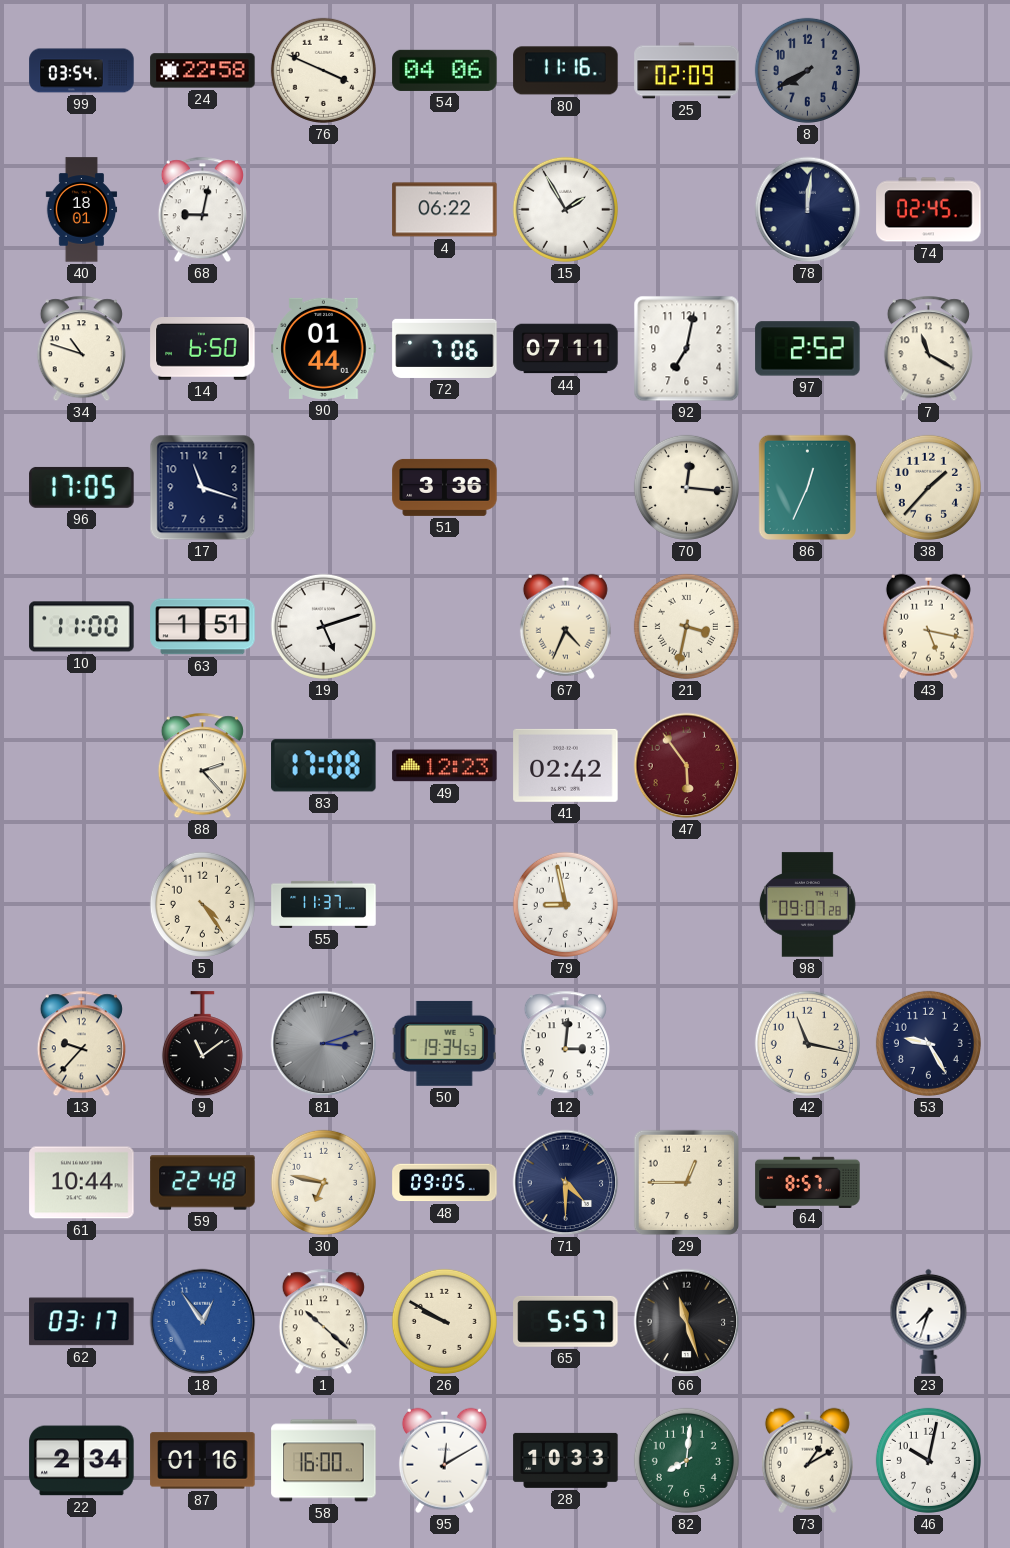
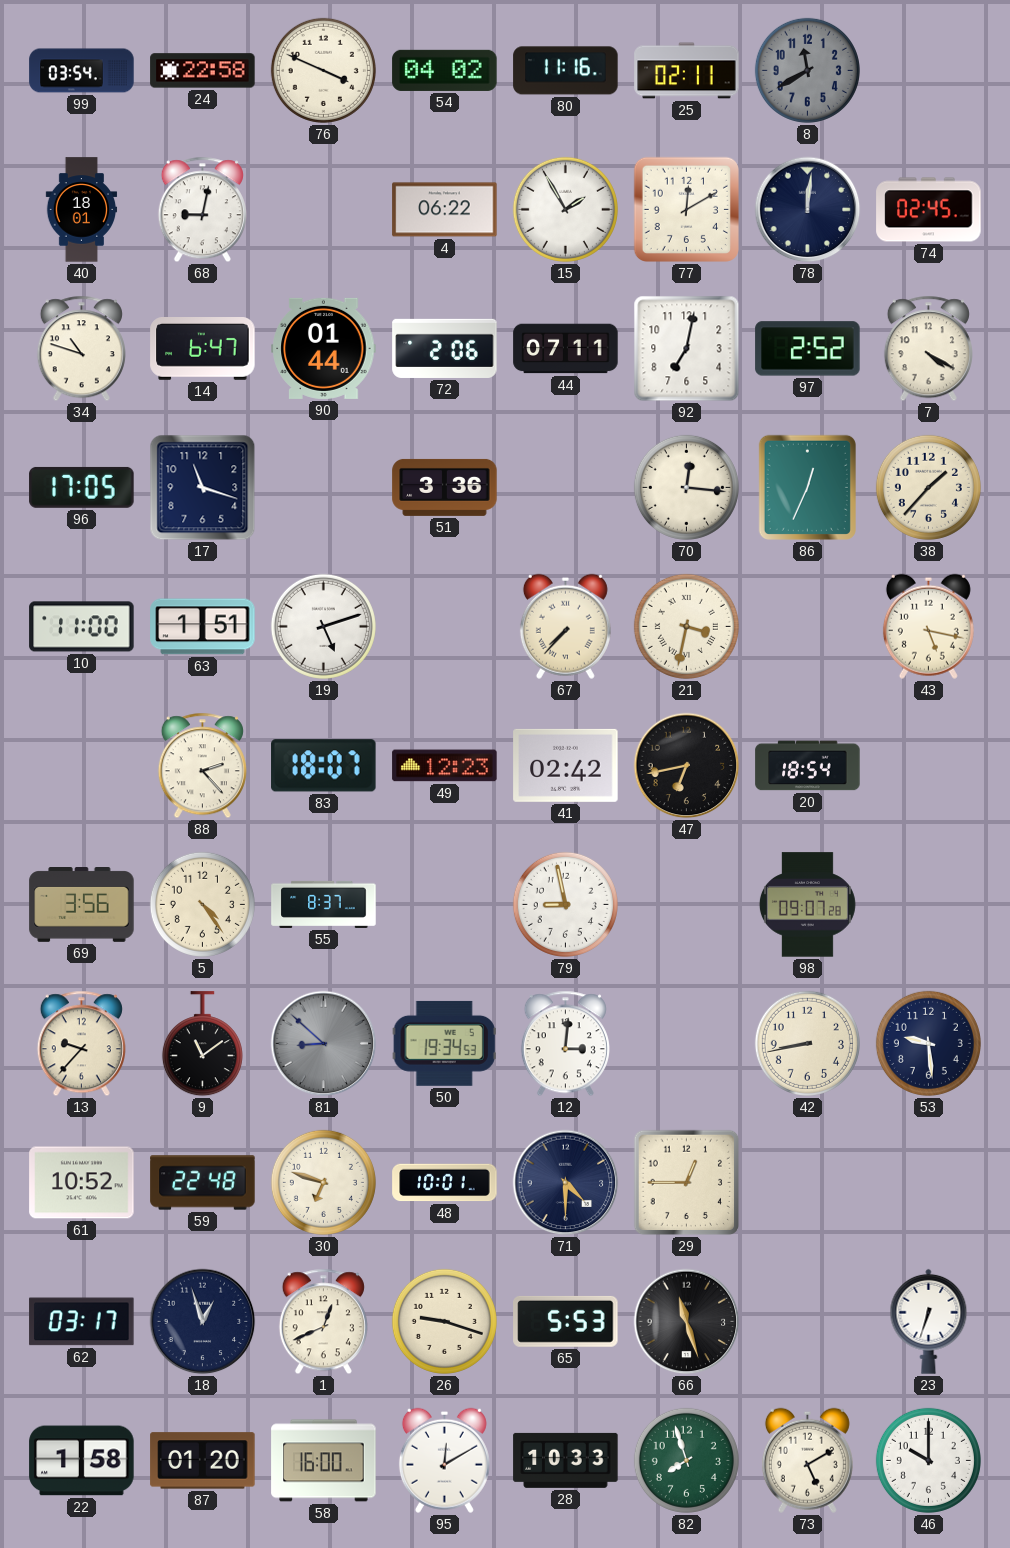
54: 04:06 -> 04:02
25: 02:09 -> 02:11
8: 7:40 -> 11:40
77: none -> 12:10
14: 6:50 -> 6:47
72: 7:06 -> 2:06
7: 11:20 -> 4:20
67: 4:34 -> 7:37
83: 17:08 -> 18:07
47: 5:54 -> 6:43
47 dial: burgundy -> black
20: none -> 18:54
69: none -> 3:56
55: 11:37 -> 8:37
81: 3:12 -> 8:52
42: 11:17 -> 8:43
53: 9:25 -> 9:29
61: 10:44 -> 10:52
30: 6:47 -> 6:48
48: 09:05 -> 10:01
64: 8:57 -> none
18: 12:54 -> 12:57
18 dial: blue -> navy
1: 10:22 -> 12:41
26: 9:50 -> 9:18
65: 5:57 -> 5:53
23: 7:33 -> 6:33
22: 2:34 -> 1:58
87: 01:16 -> 01:20
82: 8:01 -> 7:57
73: 1:10 -> 5:10
46: 10:02 -> 10:00
